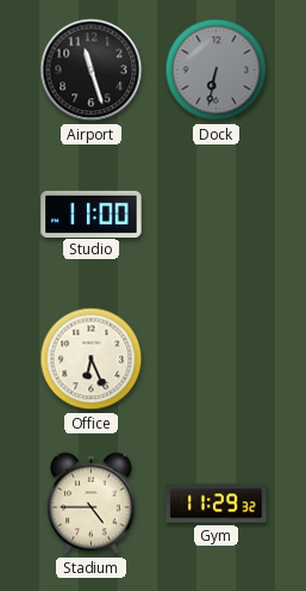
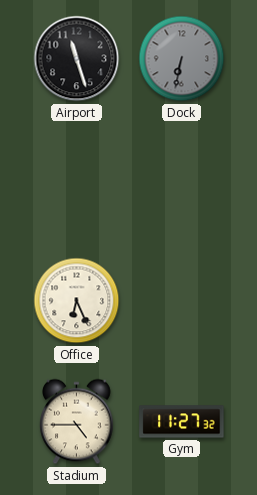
Studio: 11:00 -> none
Gym: 11:29 -> 11:27
